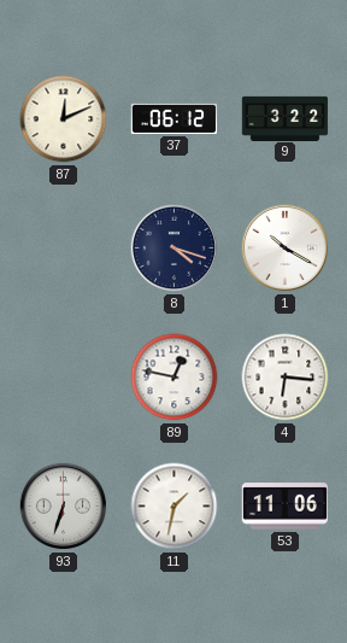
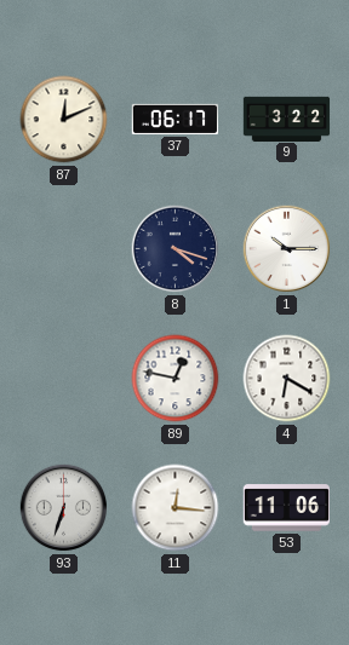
37: 06:12 -> 06:17
1: 10:20 -> 10:15
4: 6:16 -> 6:20
11: 1:32 -> 12:16
